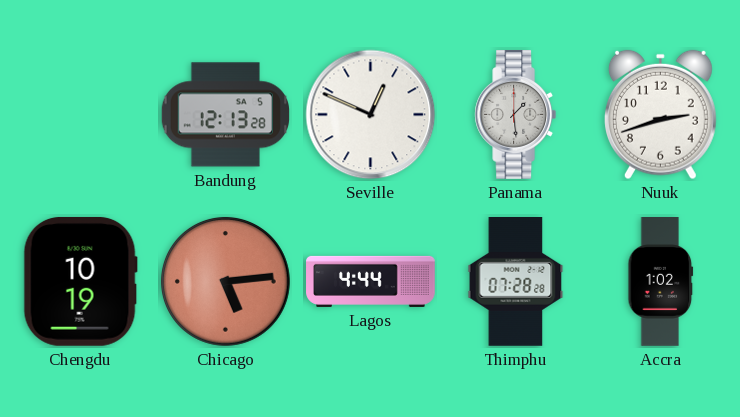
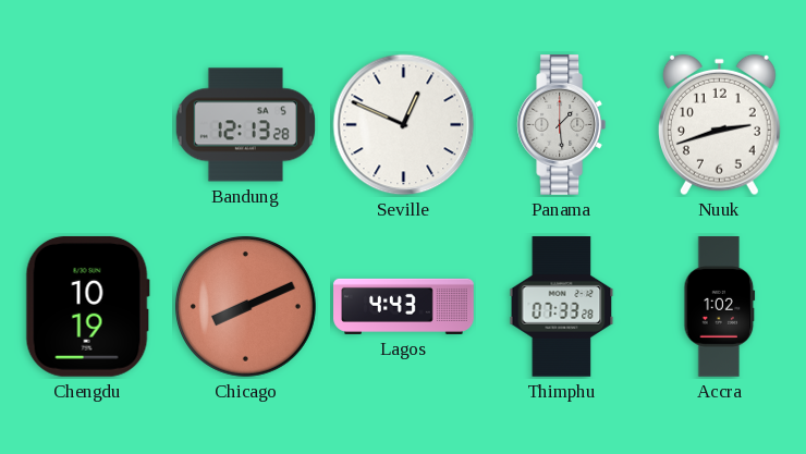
Chicago: 5:14 -> 8:11
Lagos: 4:44 -> 4:43
Thimphu: 07:28 -> 07:33
